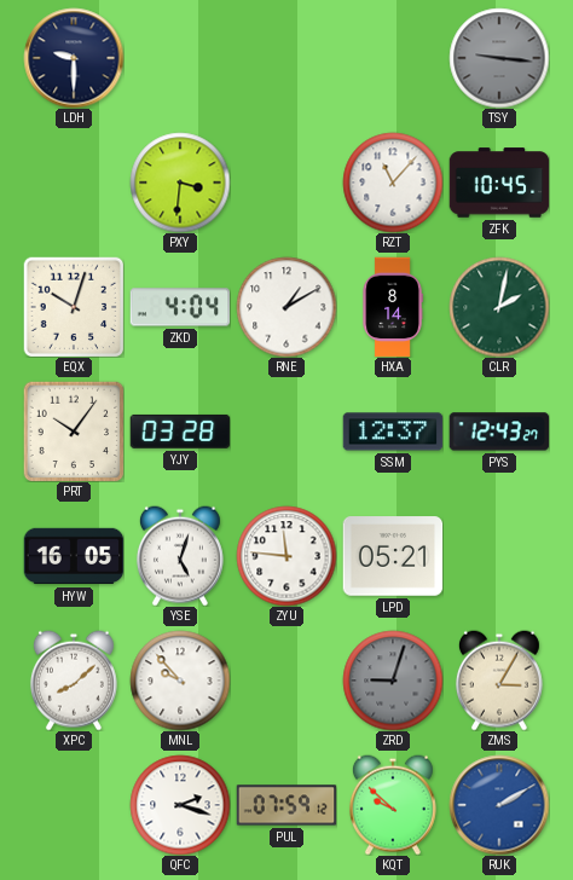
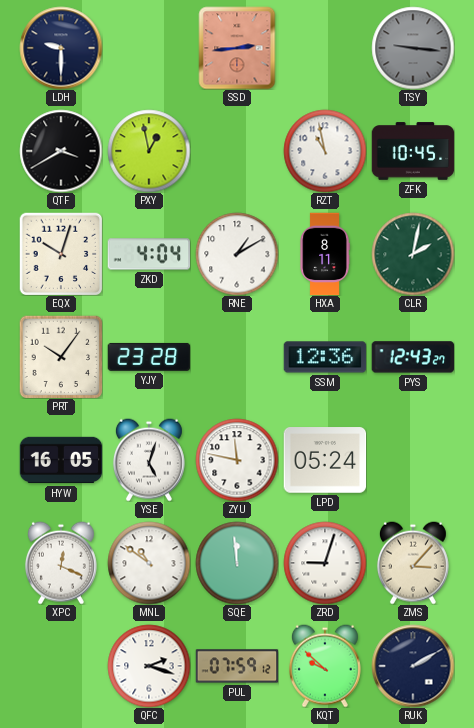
SSD: none -> 2:44
QTF: none -> 3:40
PXY: 3:31 -> 12:58
RZT: 11:07 -> 10:58
HXA: 8:14 -> 8:11
YJY: 03:28 -> 23:28
SSM: 12:37 -> 12:36
ZYU: 11:46 -> 11:47
LPD: 05:21 -> 05:24
XPC: 8:08 -> 12:19
MNL: 9:53 -> 10:51
SQE: none -> 11:59
ZRD dial: grey -> white
ZMS: 3:05 -> 3:07
RUK dial: blue -> navy
